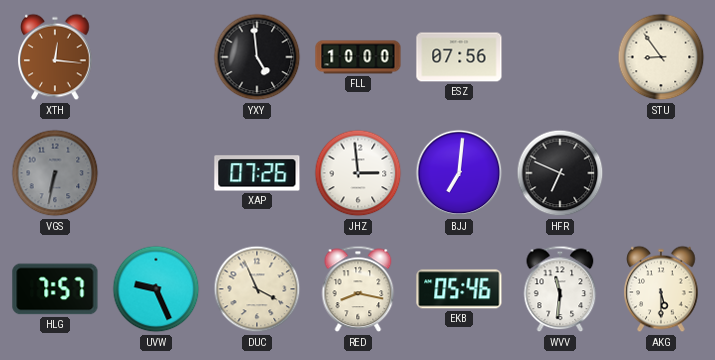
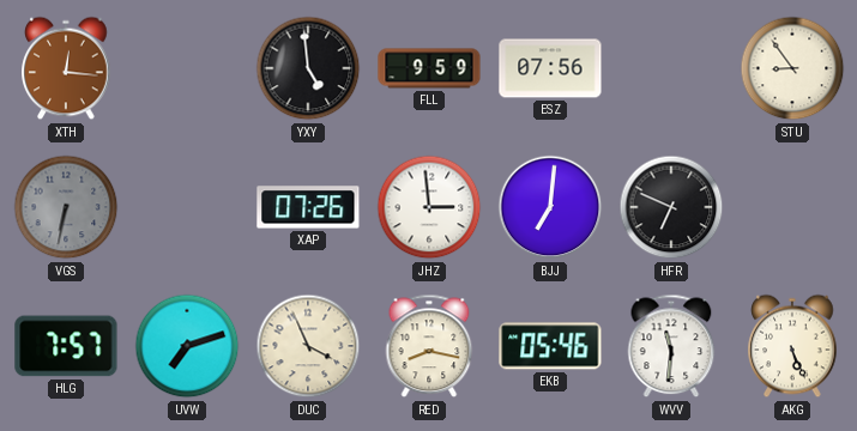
FLL: 10:00 -> 9:59
UVW: 9:26 -> 7:12
AKG: 5:30 -> 5:26
